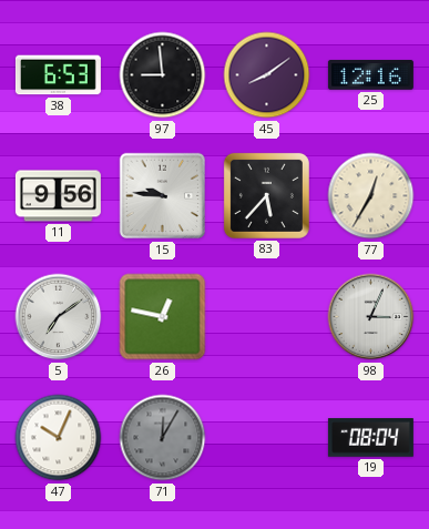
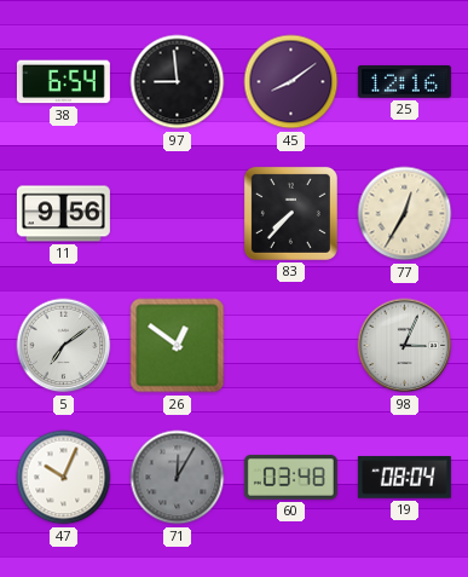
38: 6:53 -> 6:54
15: 9:46 -> none
83: 5:37 -> 7:37
26: 12:47 -> 12:51
60: none -> 03:48
